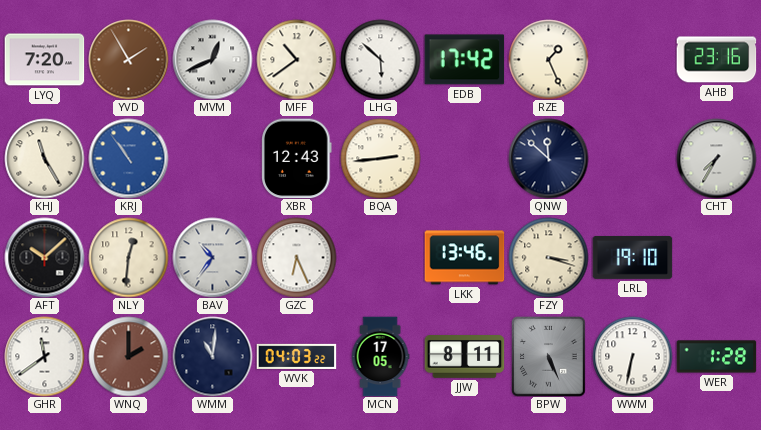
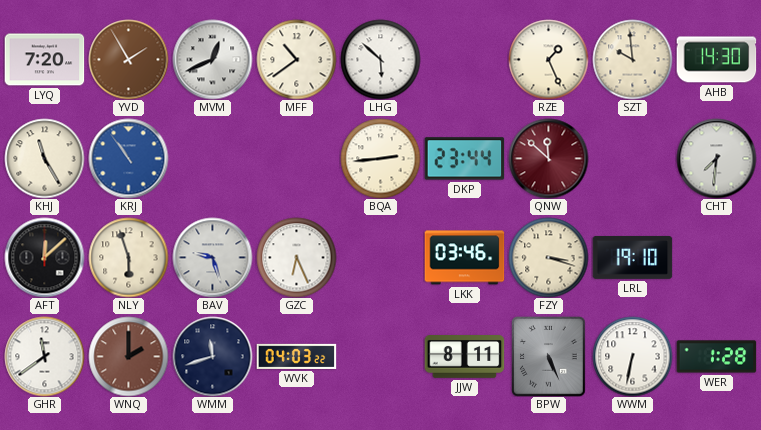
EDB: 17:42 -> none
SZT: none -> 9:59
AHB: 23:16 -> 14:30
XBR: 12:43 -> none
DKP: none -> 23:44
QNW dial: navy -> burgundy
CHT: 7:35 -> 7:31
AFT: 10:08 -> 12:08
NLY: 12:31 -> 5:57
BAV: 10:36 -> 9:27
LKK: 13:46 -> 03:46
WMM: 11:01 -> 11:42
MCN: 17:05 -> none
